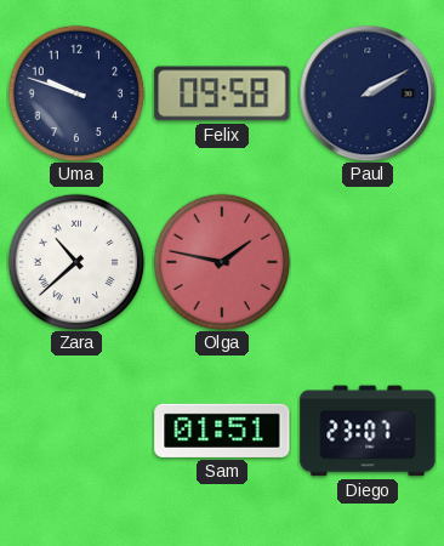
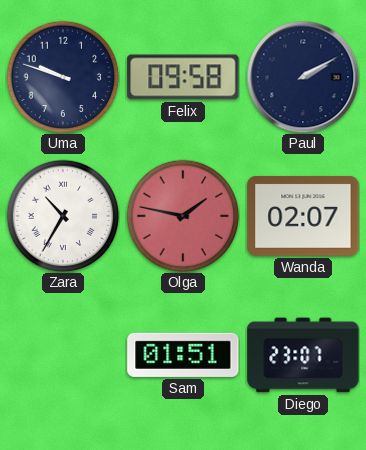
Zara: 10:38 -> 10:35
Wanda: none -> 02:07
